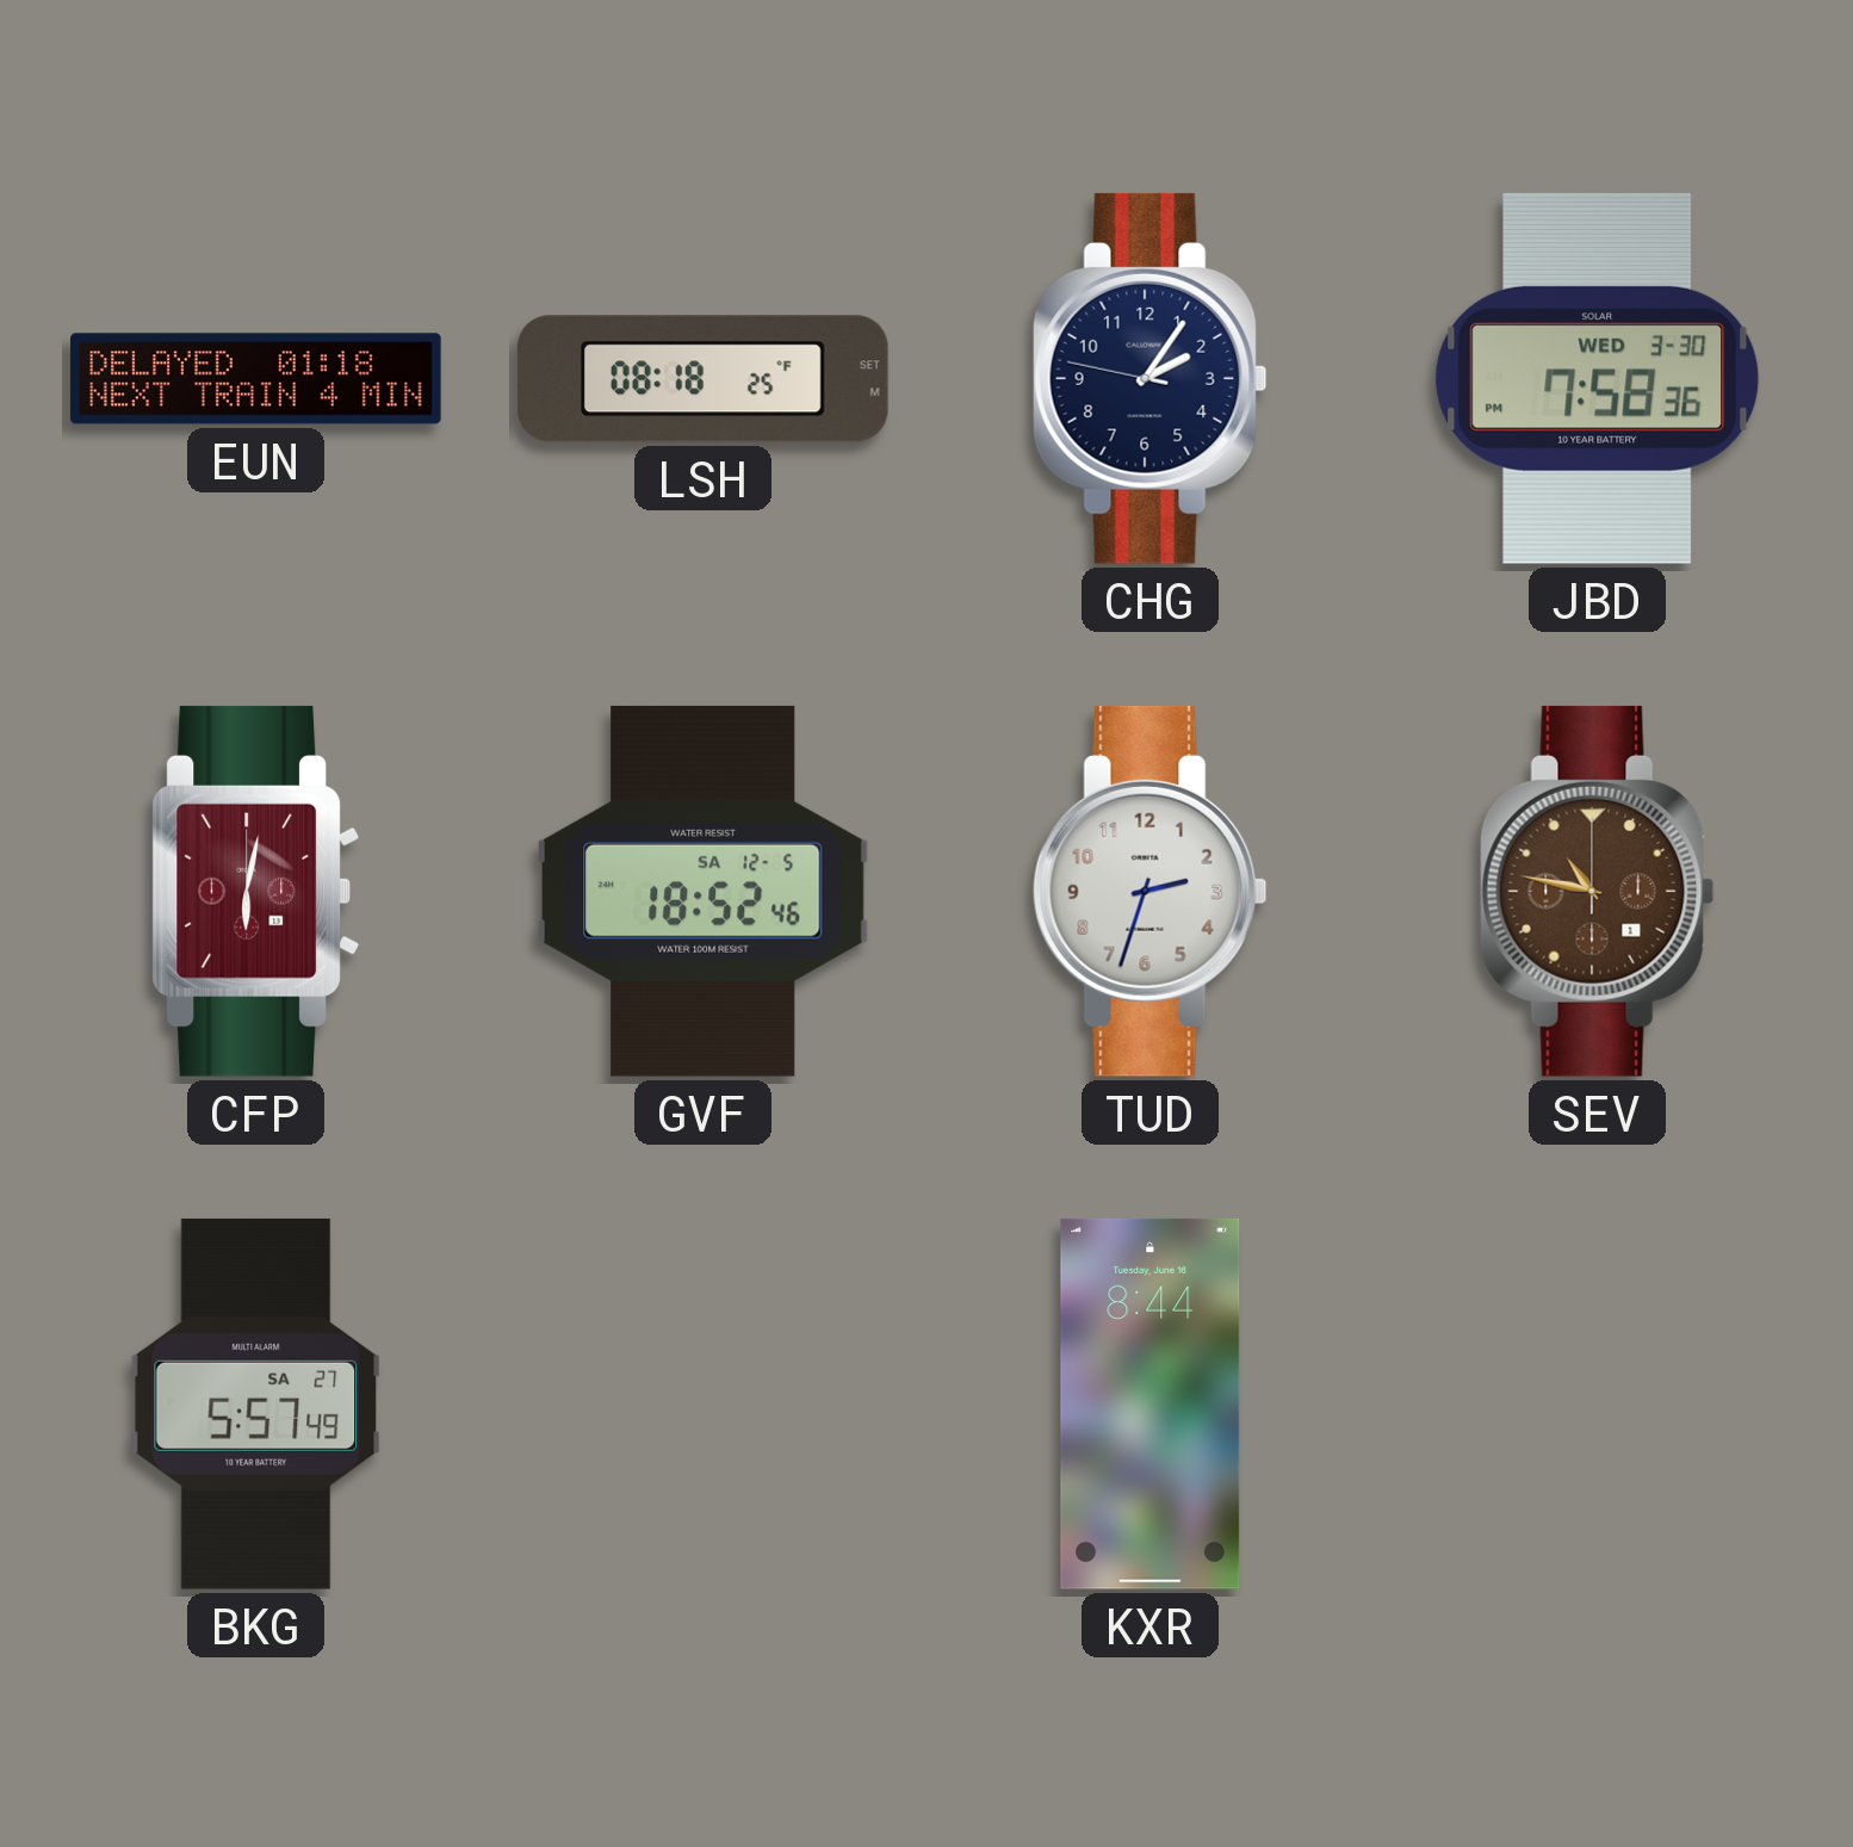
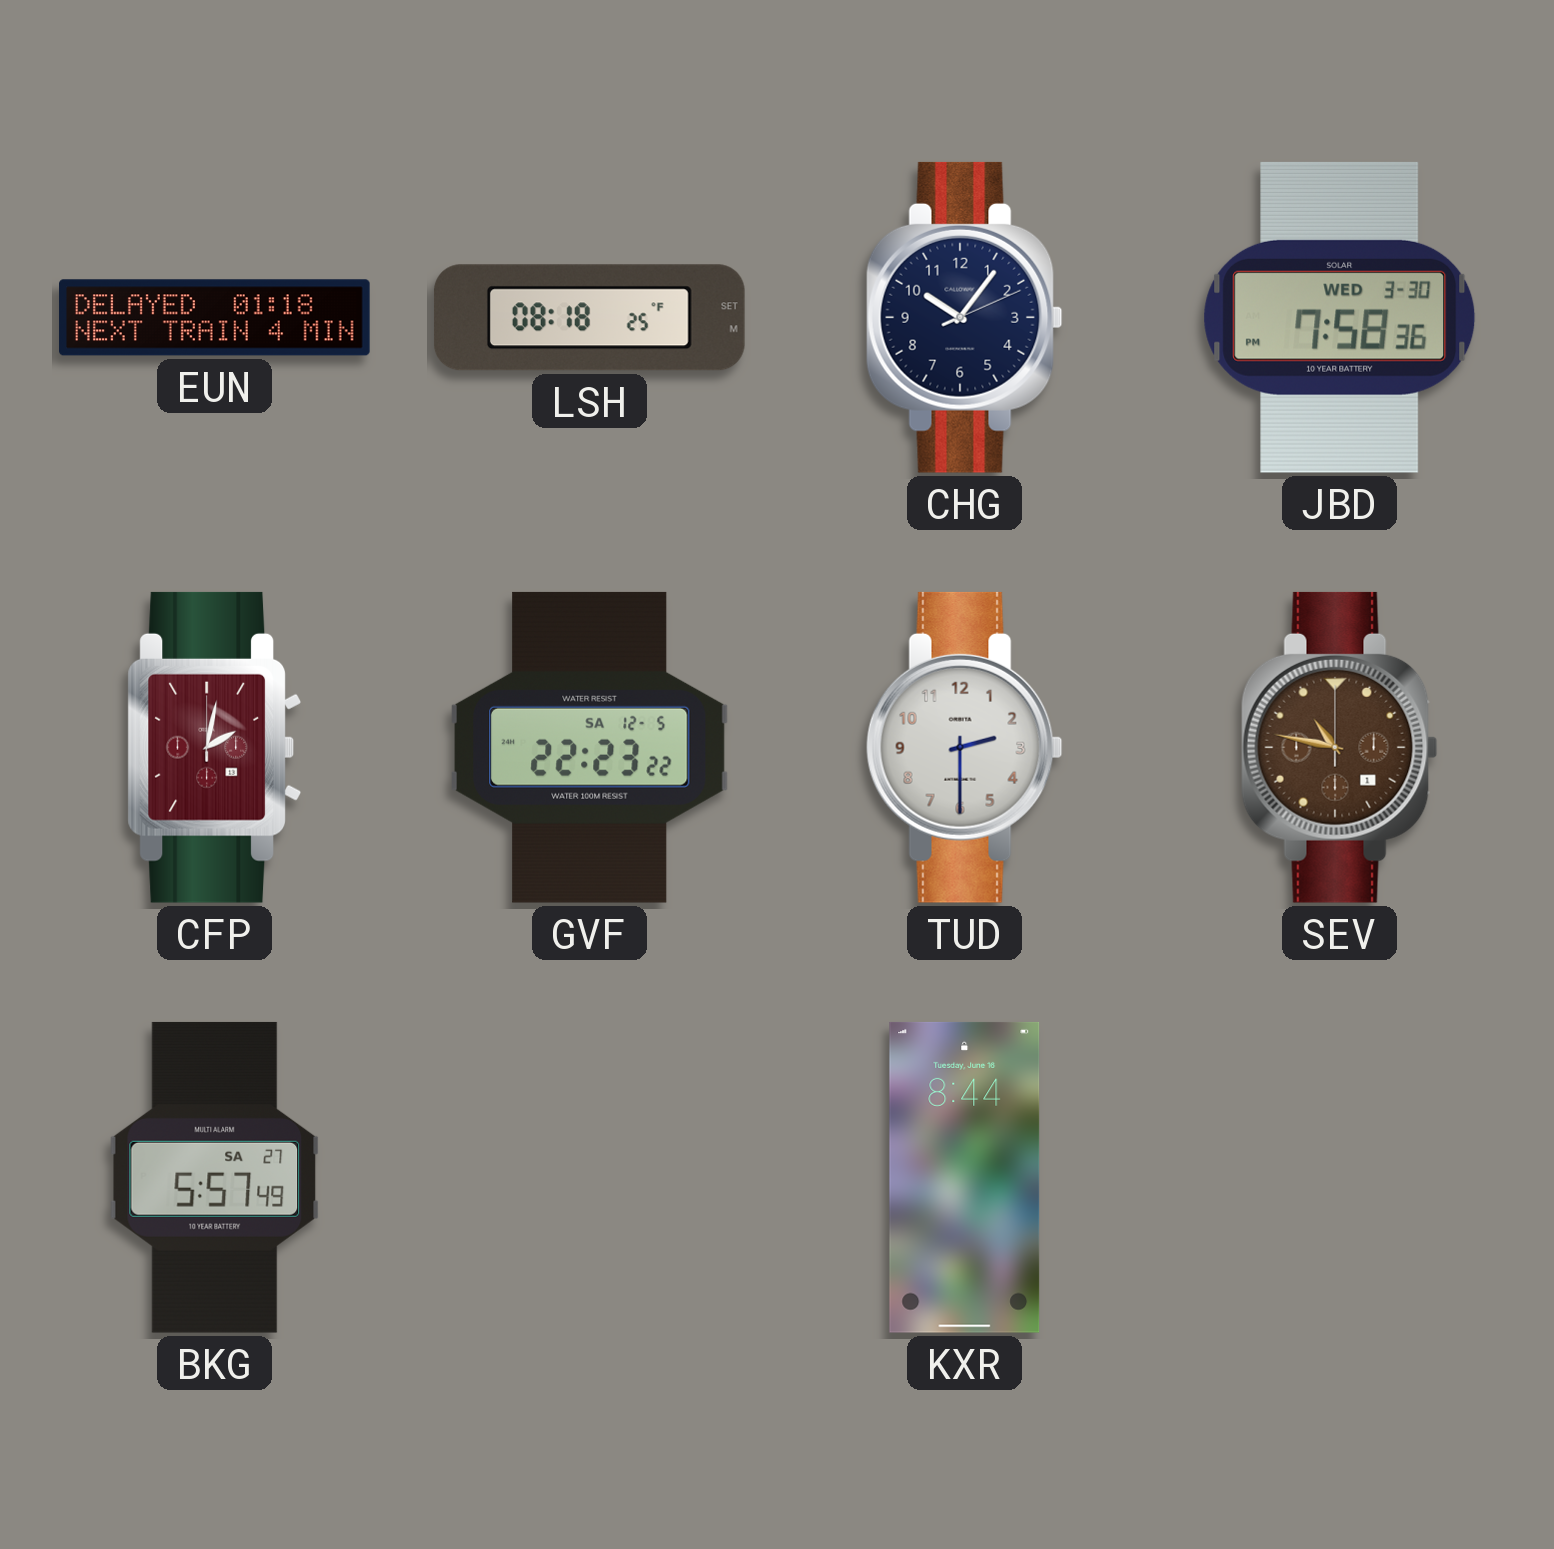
CHG: 2:05 -> 10:06
CFP: 6:02 -> 2:02
GVF: 18:52 -> 22:23
TUD: 2:33 -> 2:30
